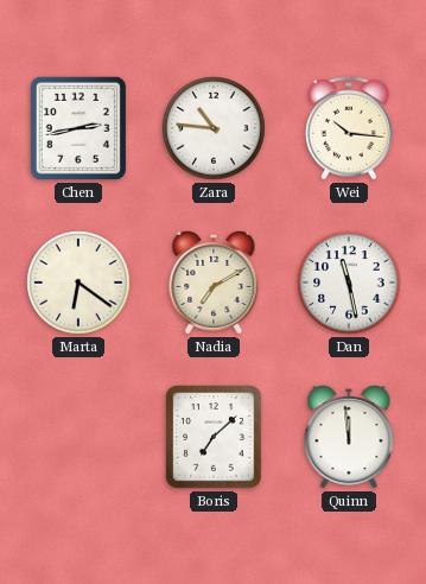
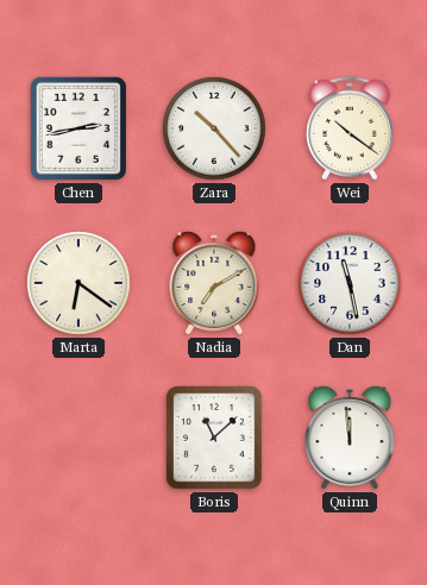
Zara: 10:46 -> 10:23
Wei: 10:16 -> 10:21
Boris: 7:08 -> 11:08
